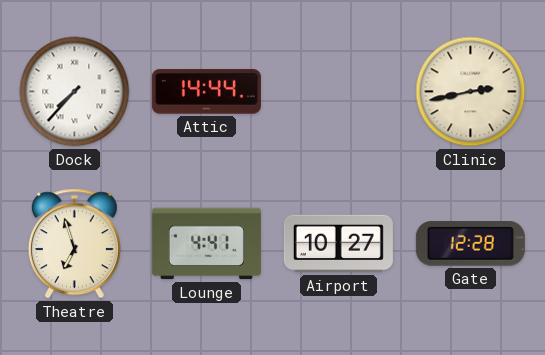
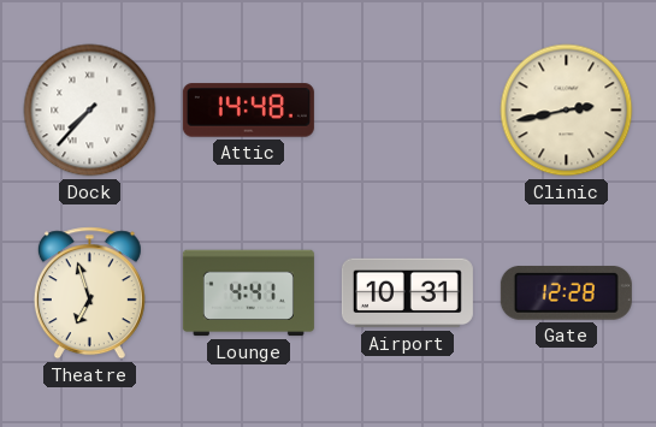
Attic: 14:44 -> 14:48
Airport: 10:27 -> 10:31
